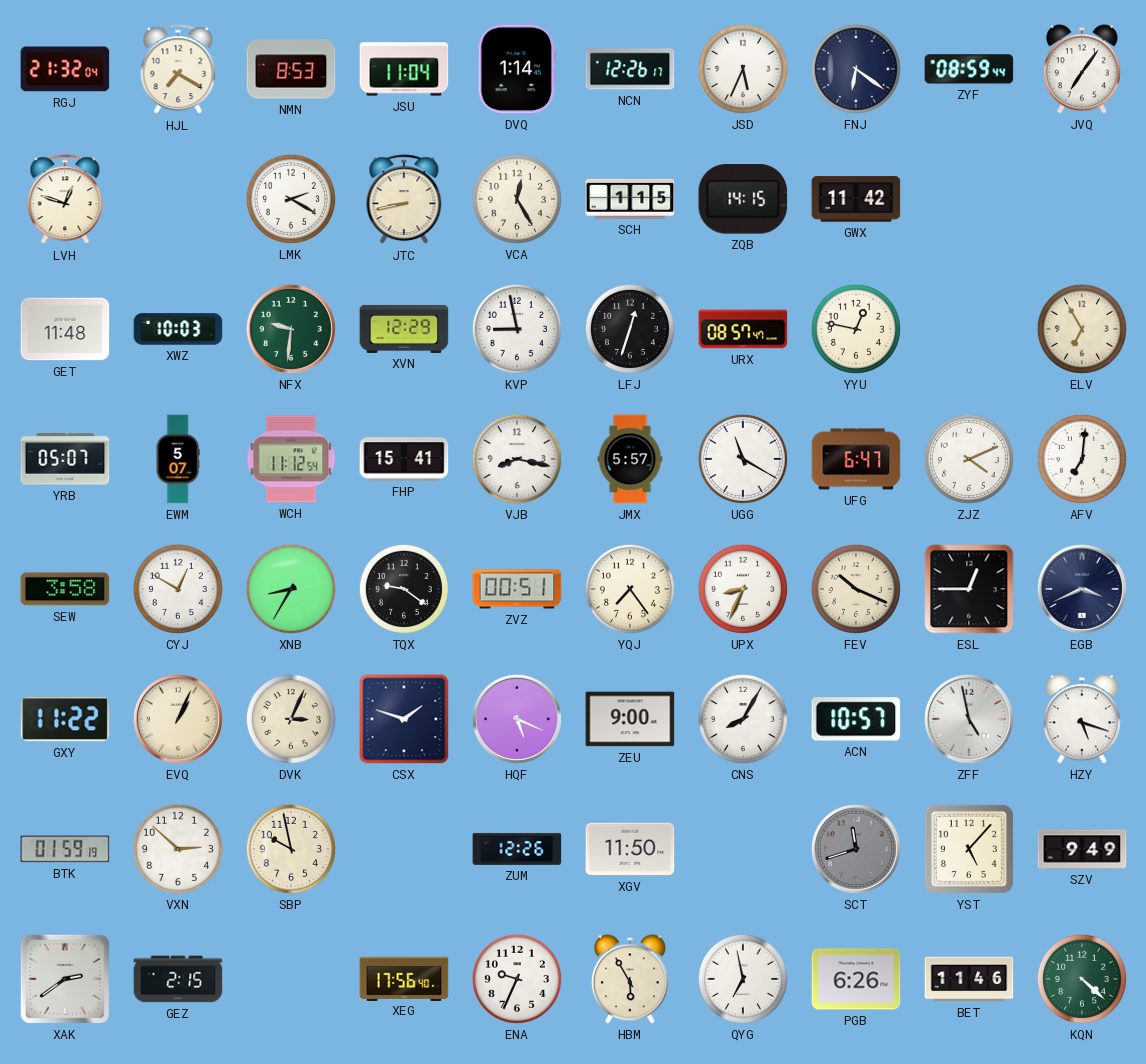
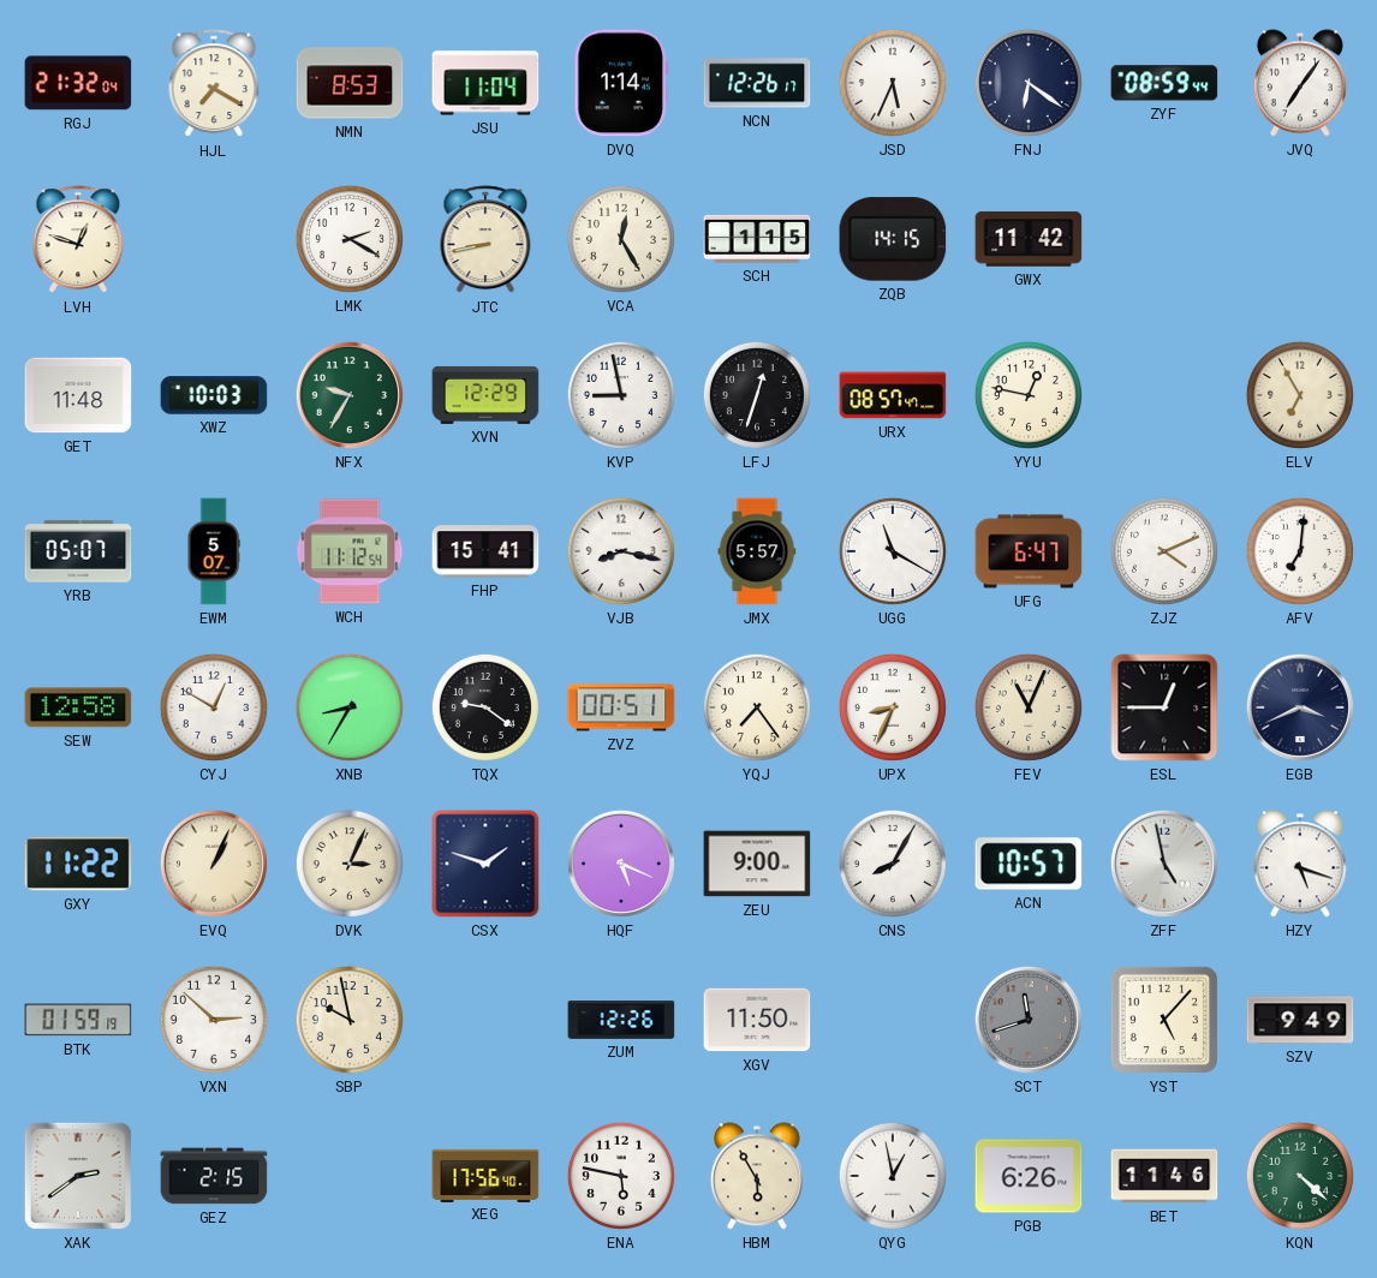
NFX: 9:31 -> 9:35
SEW: 3:58 -> 12:58
FEV: 10:19 -> 11:04
ENA: 9:34 -> 5:47
QYG: 6:58 -> 12:58
